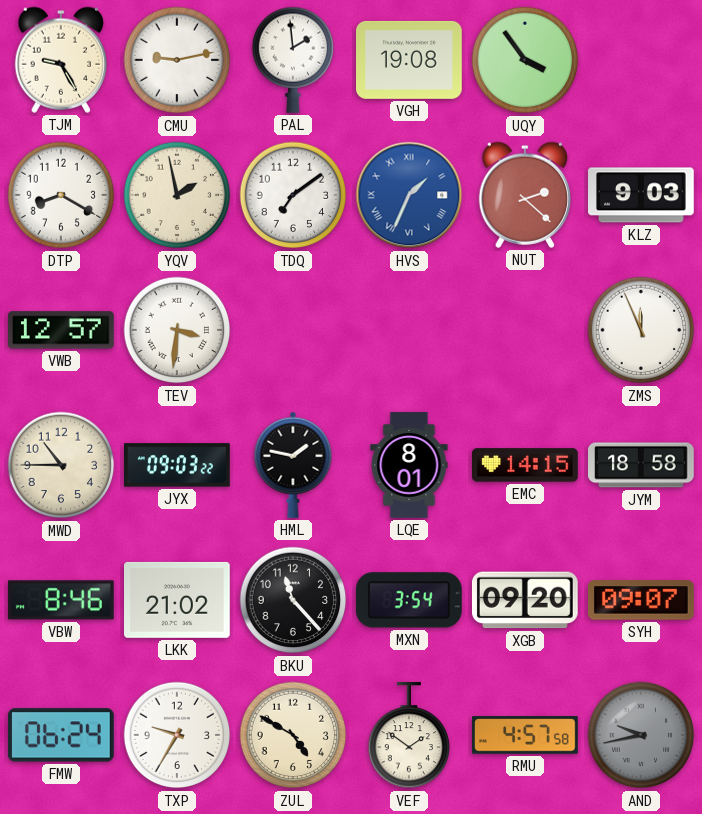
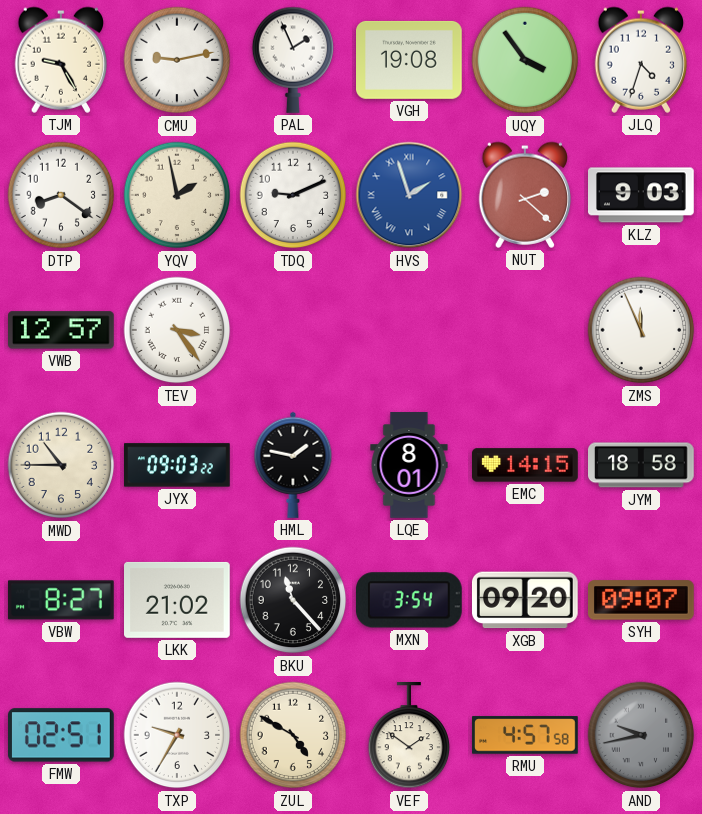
PAL: 1:59 -> 1:56
JLQ: none -> 4:33
DTP: 8:20 -> 8:21
TDQ: 7:09 -> 9:11
HVS: 1:34 -> 1:57
TEV: 3:31 -> 3:24
VBW: 8:46 -> 8:27
FMW: 06:24 -> 02:51
